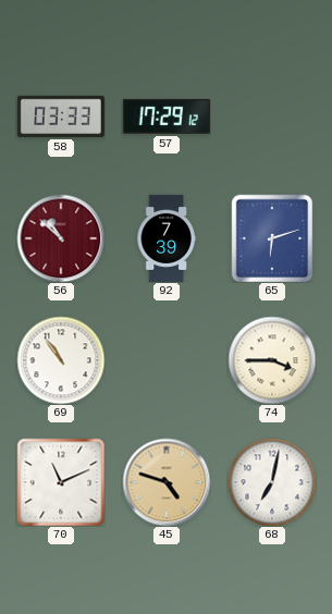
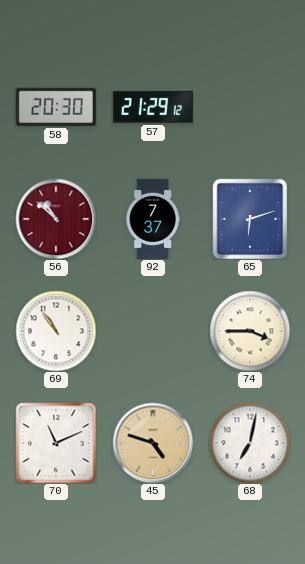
58: 03:33 -> 20:30
57: 17:29 -> 21:29
92: 7:39 -> 7:37
